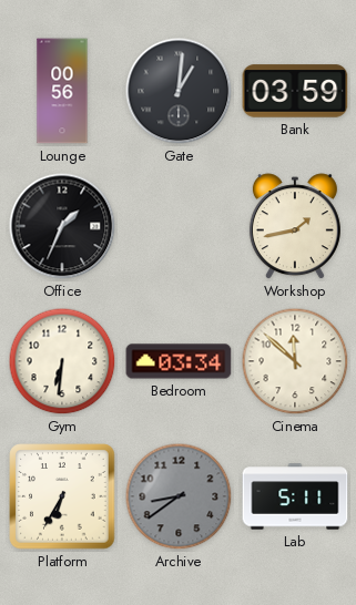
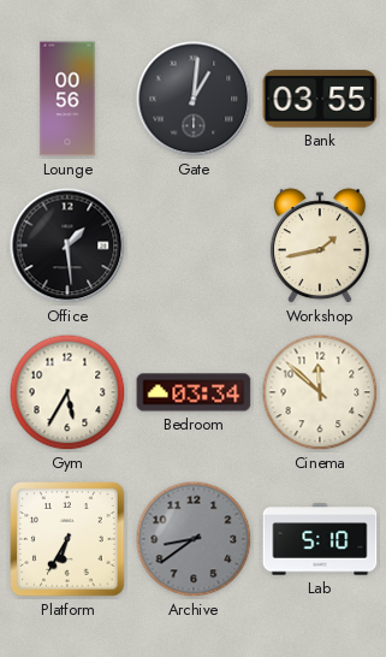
Bank: 03:59 -> 03:55
Office: 1:34 -> 1:29
Gym: 6:31 -> 5:35
Lab: 5:11 -> 5:10
